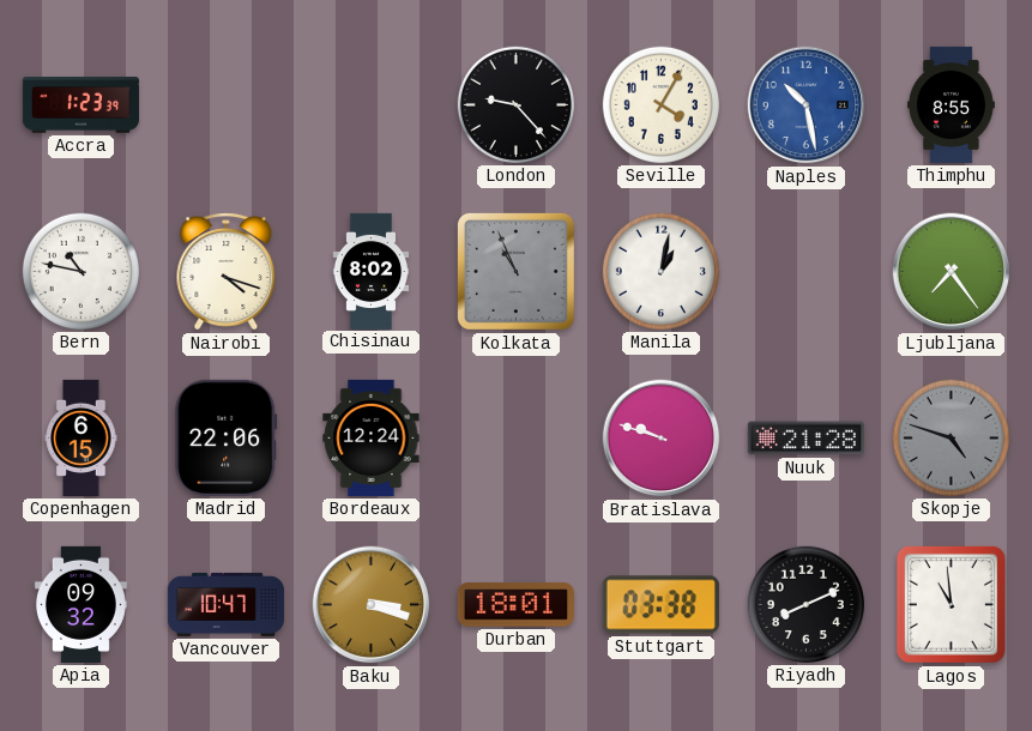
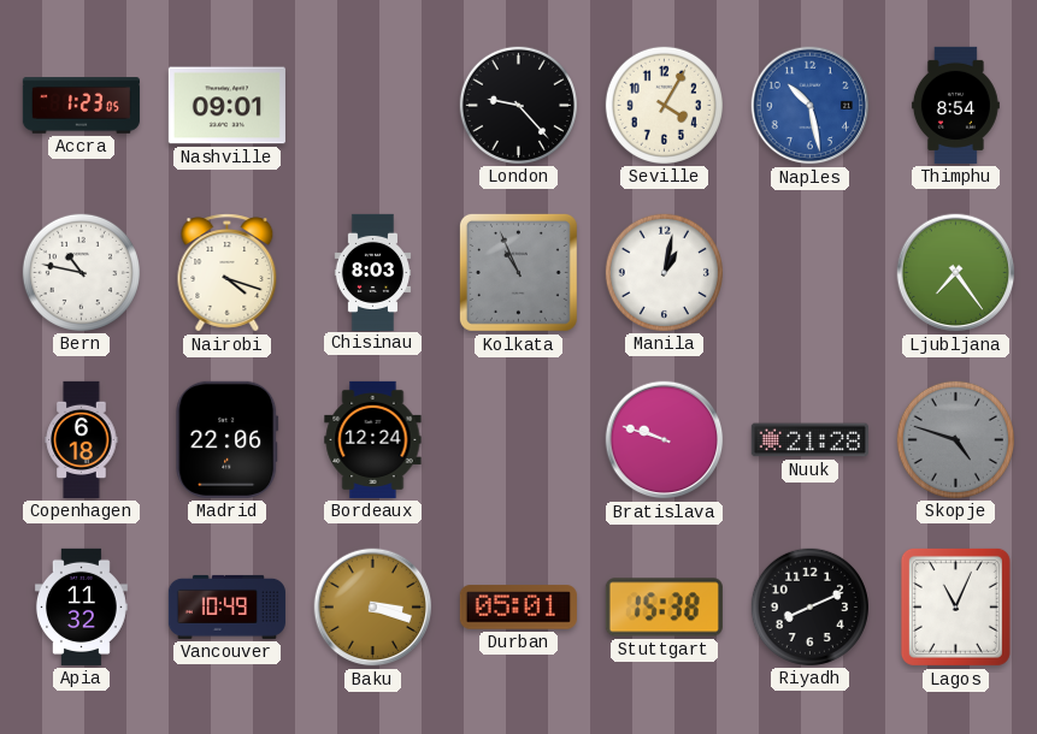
Accra: 1:23:39 -> 1:23:05
Nashville: none -> 09:01
Thimphu: 8:55 -> 8:54
Chisinau: 8:02 -> 8:03
Copenhagen: 6:15 -> 6:18
Apia: 09:32 -> 11:32
Vancouver: 10:47 -> 10:49
Durban: 18:01 -> 05:01
Stuttgart: 03:38 -> 15:38
Lagos: 10:59 -> 11:04
